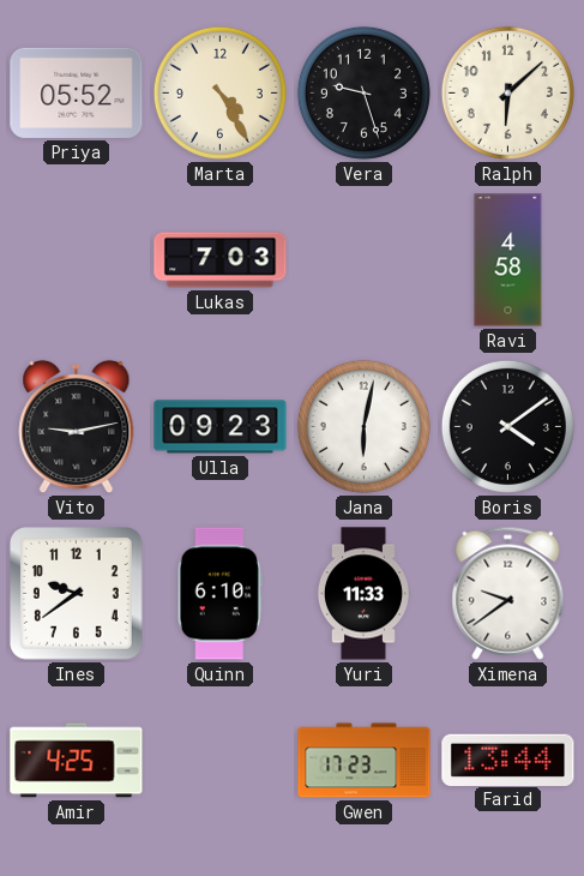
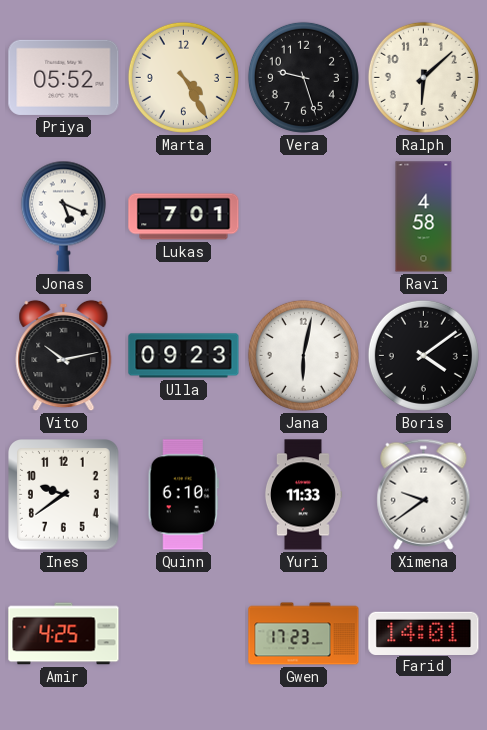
Jonas: none -> 5:19
Lukas: 7:03 -> 7:01
Vito: 9:13 -> 10:13
Farid: 13:44 -> 14:01
